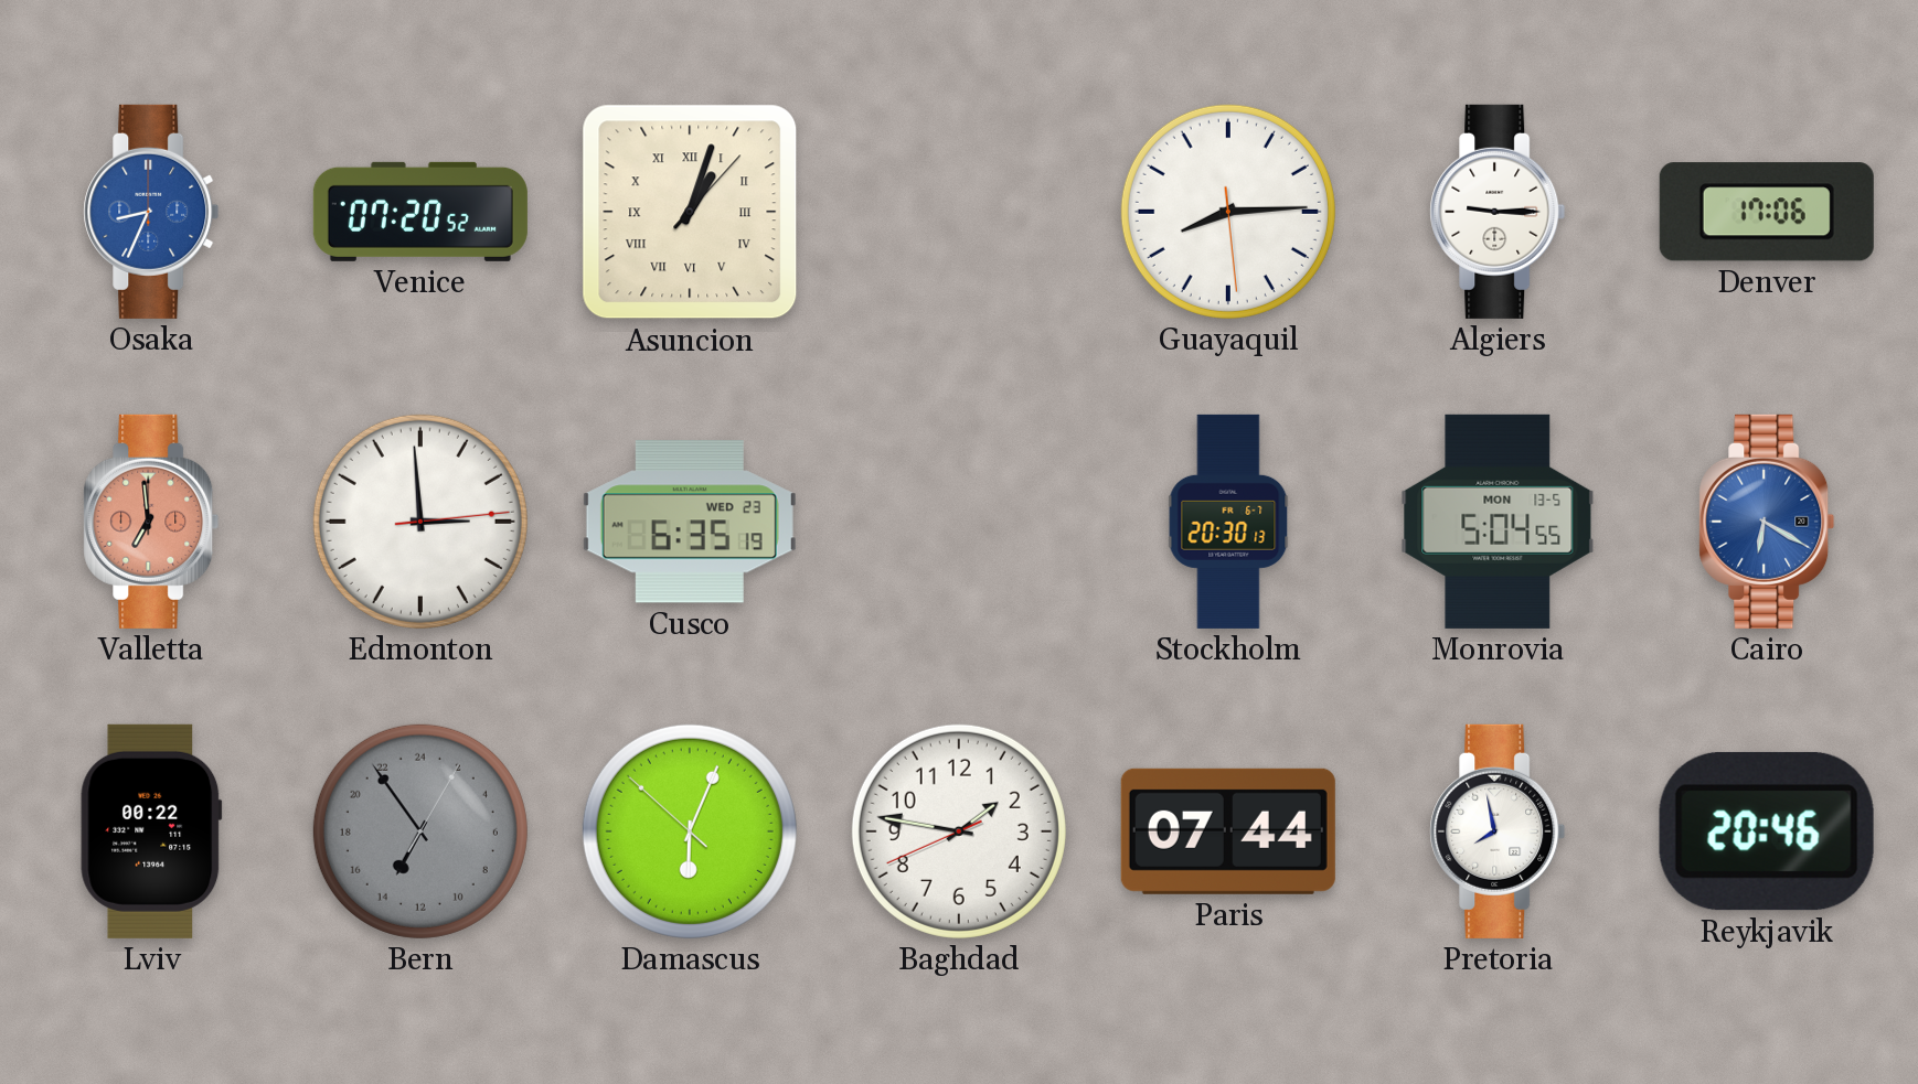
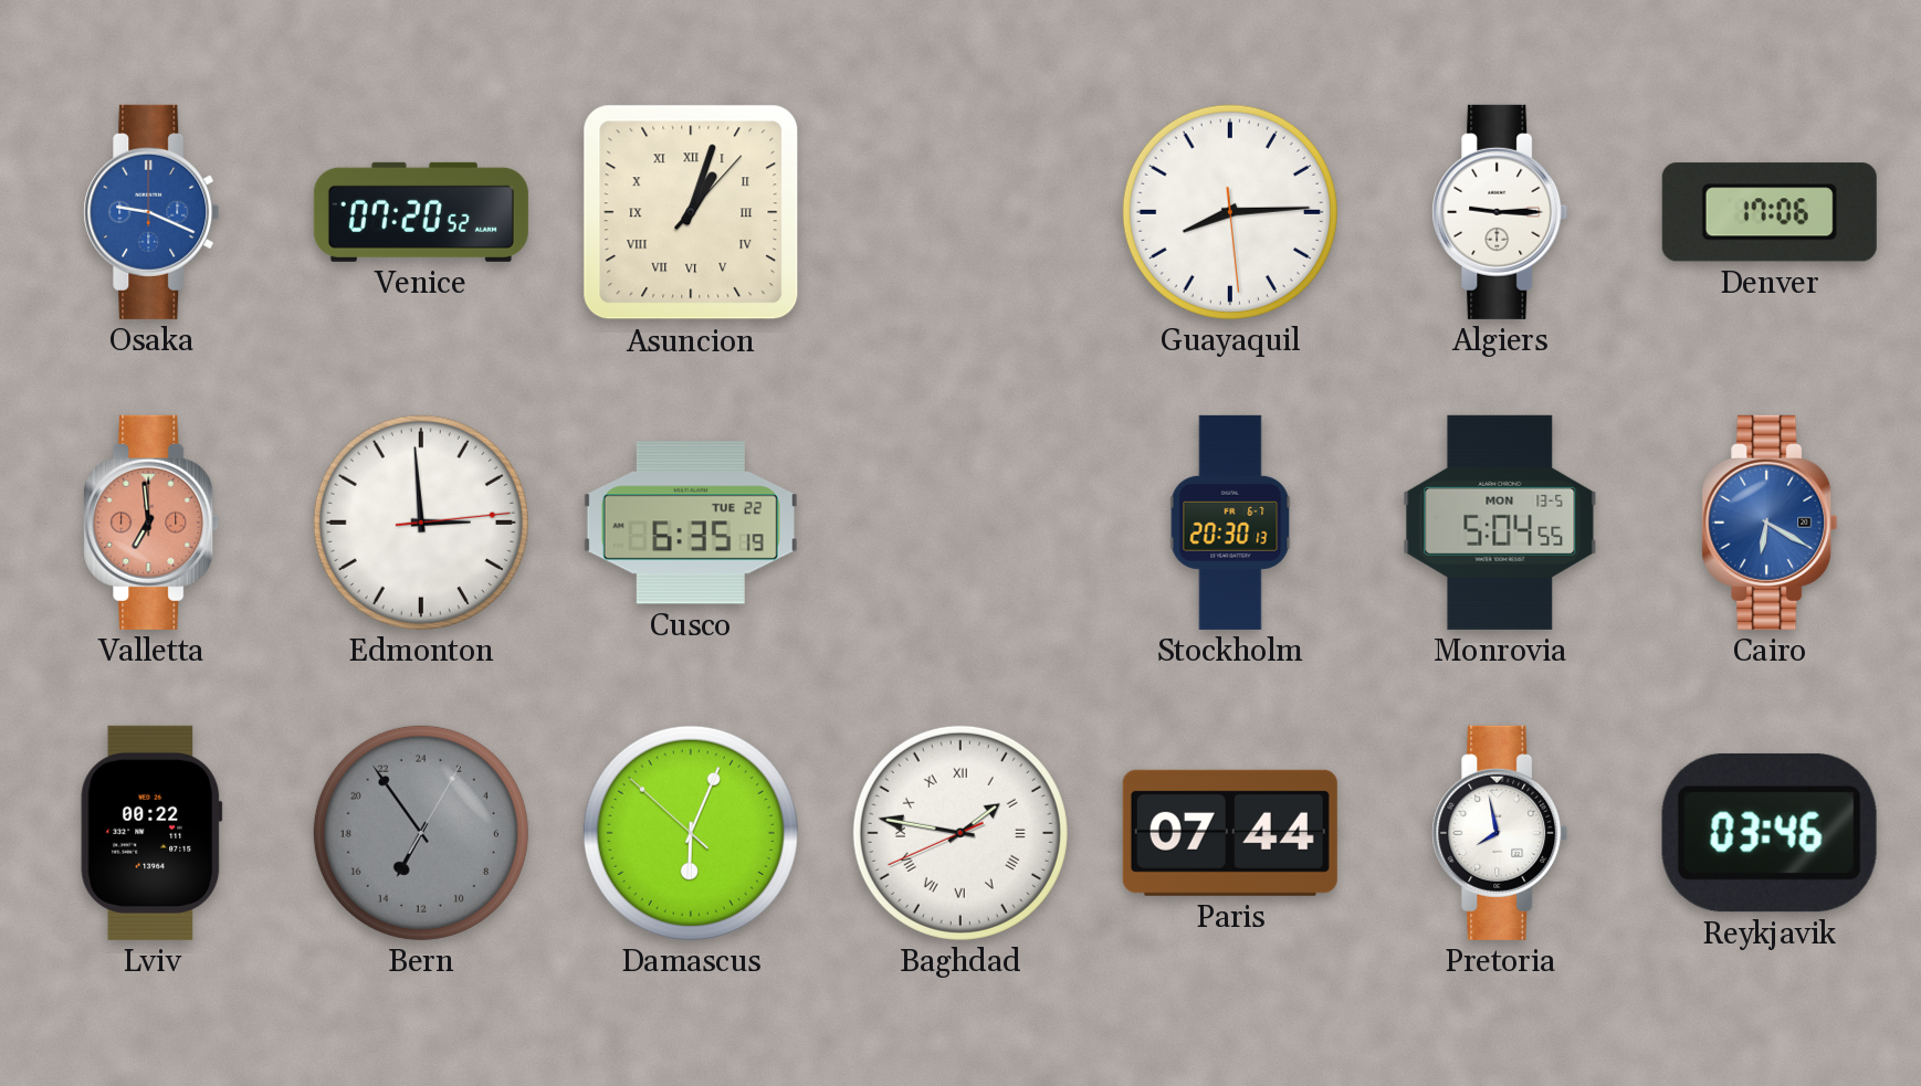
Osaka: 8:34 -> 9:19
Cusco date: WED 23 -> TUE 22
Baghdad numerals: Arabic -> Roman
Reykjavik: 20:46 -> 03:46
